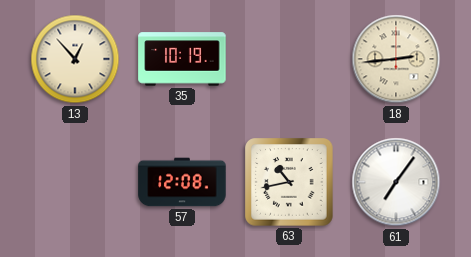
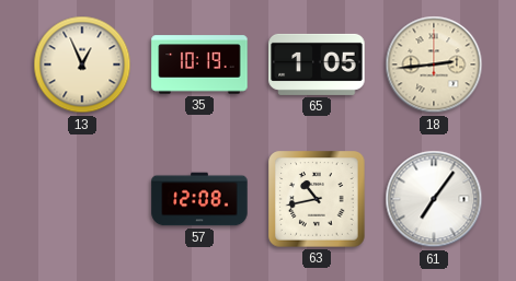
13: 12:53 -> 12:56
65: none -> 1:05
